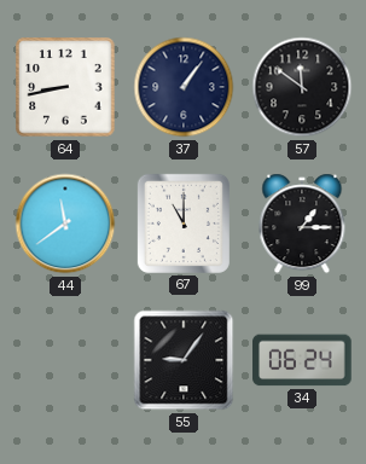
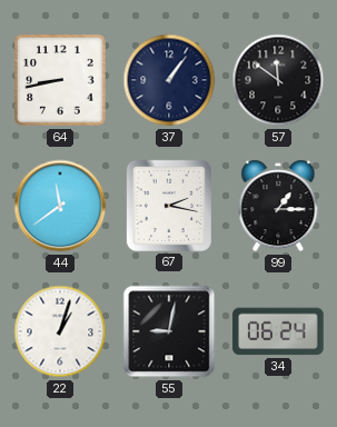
67: 11:00 -> 2:17
22: none -> 1:03
55: 9:06 -> 9:02
